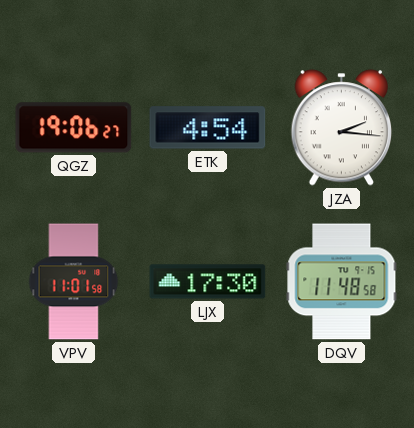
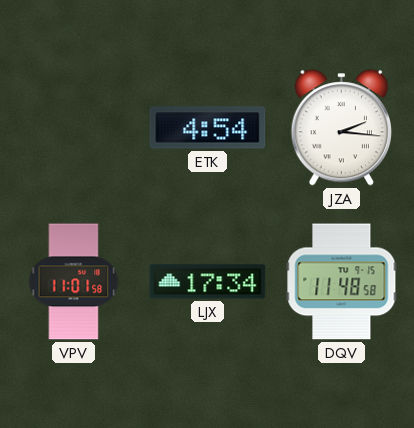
QGZ: 19:06 -> none
LJX: 17:30 -> 17:34
